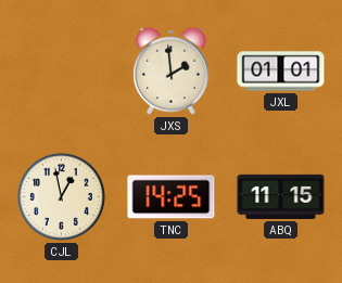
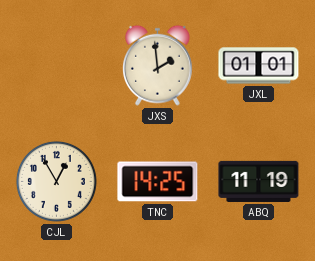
CJL: 12:58 -> 12:55
ABQ: 11:15 -> 11:19
